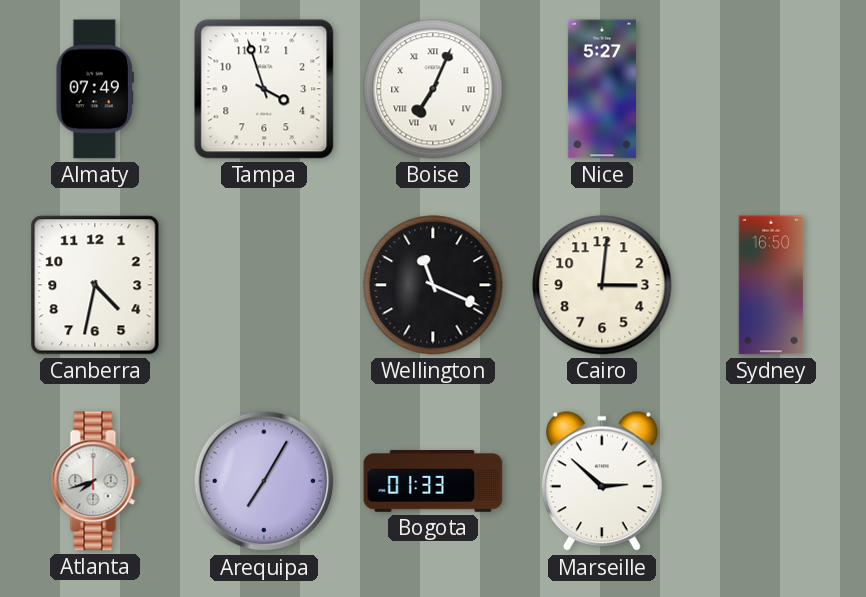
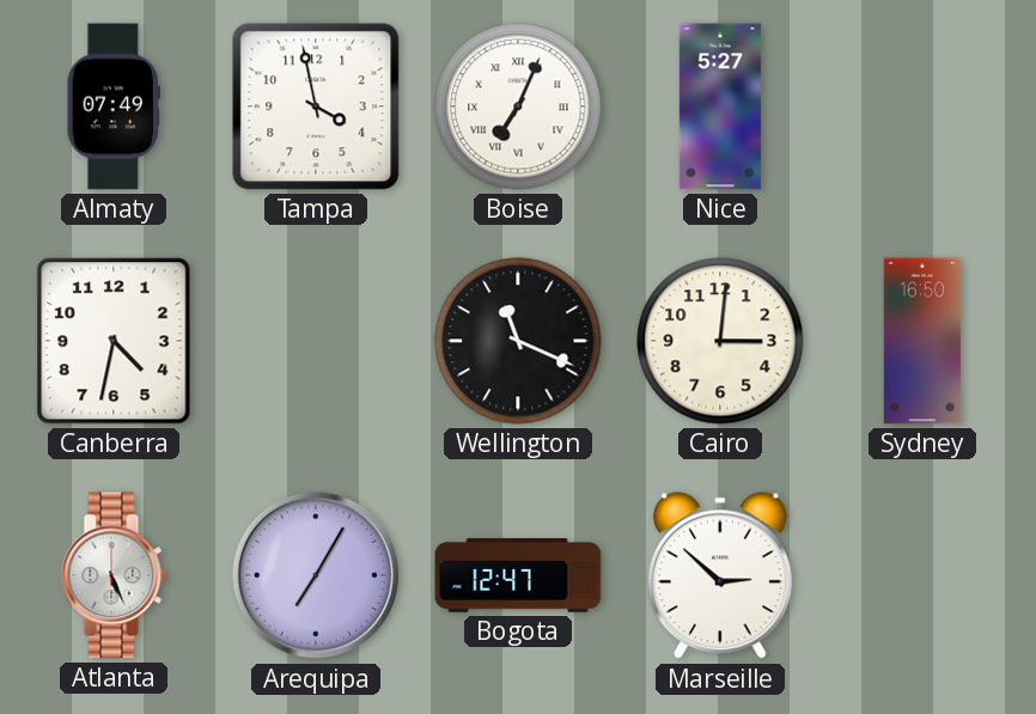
Tampa: 3:57 -> 3:58
Atlanta: 7:42 -> 5:26
Bogota: 01:33 -> 12:47
